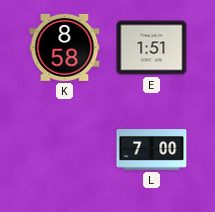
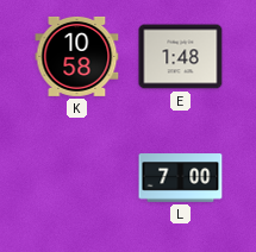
K: 8:58 -> 10:58
E: 1:51 -> 1:48
